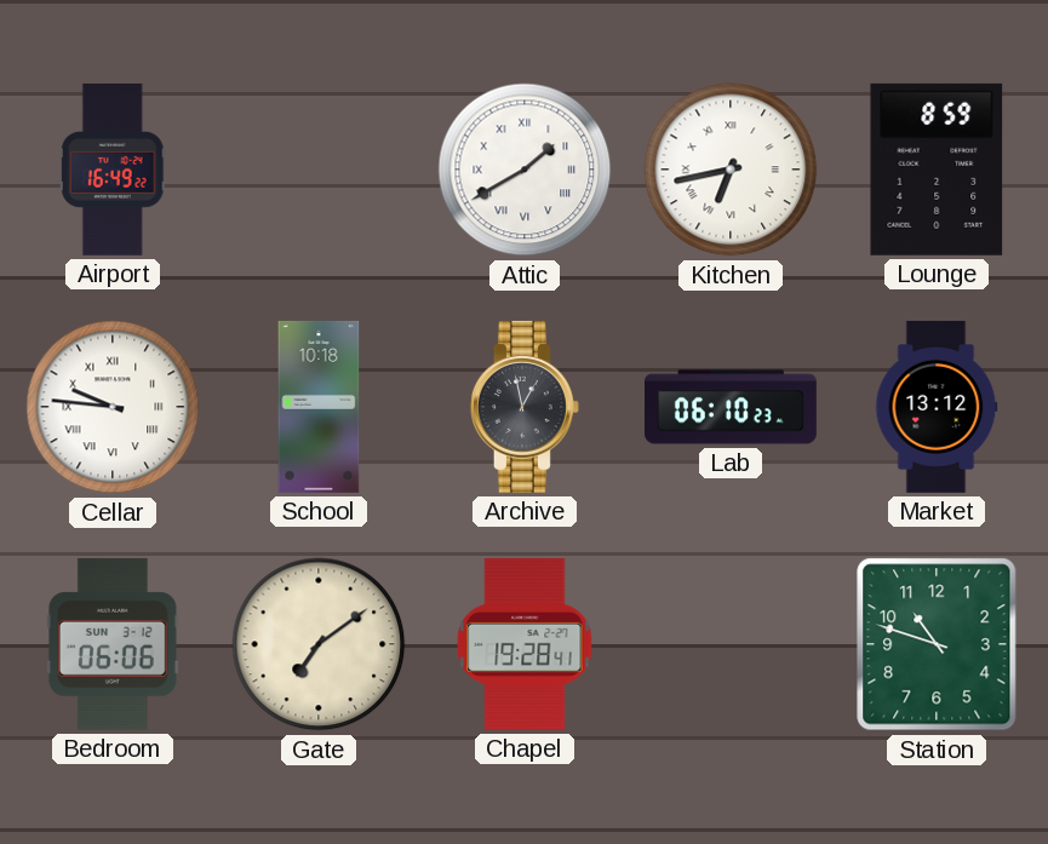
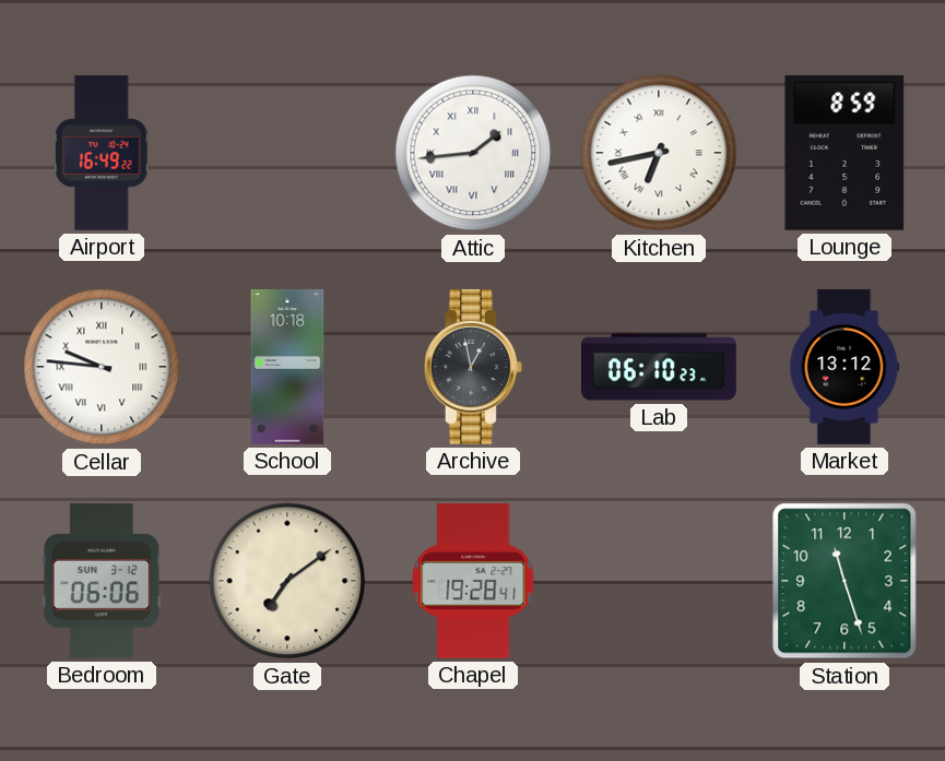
Attic: 1:40 -> 1:44
Station: 10:48 -> 11:27
